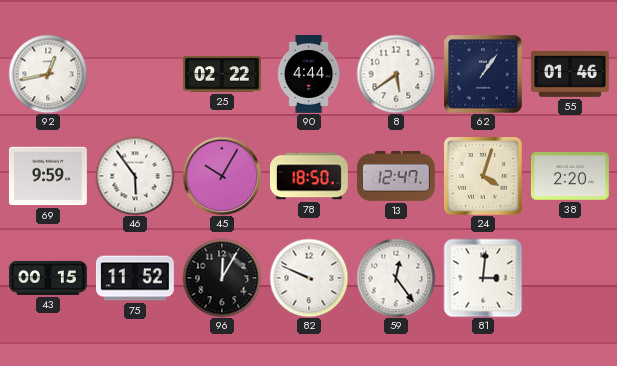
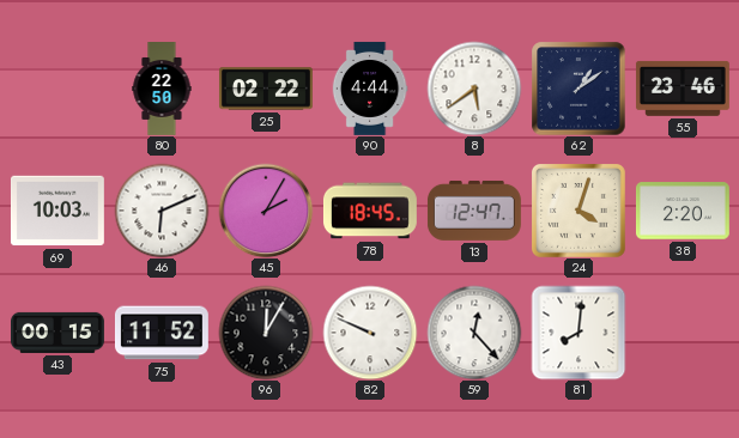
92: 12:43 -> none
80: none -> 22:50
62: 1:06 -> 1:09
55: 01:46 -> 23:46
69: 9:59 -> 10:03
46: 5:54 -> 6:11
45: 10:05 -> 2:05
78: 18:50 -> 18:45
59: 12:24 -> 12:23
81: 3:01 -> 8:01
